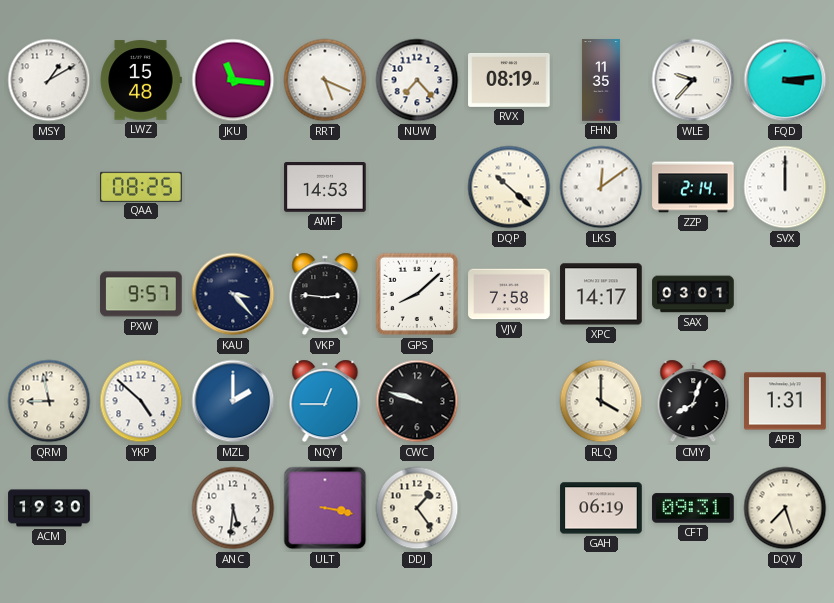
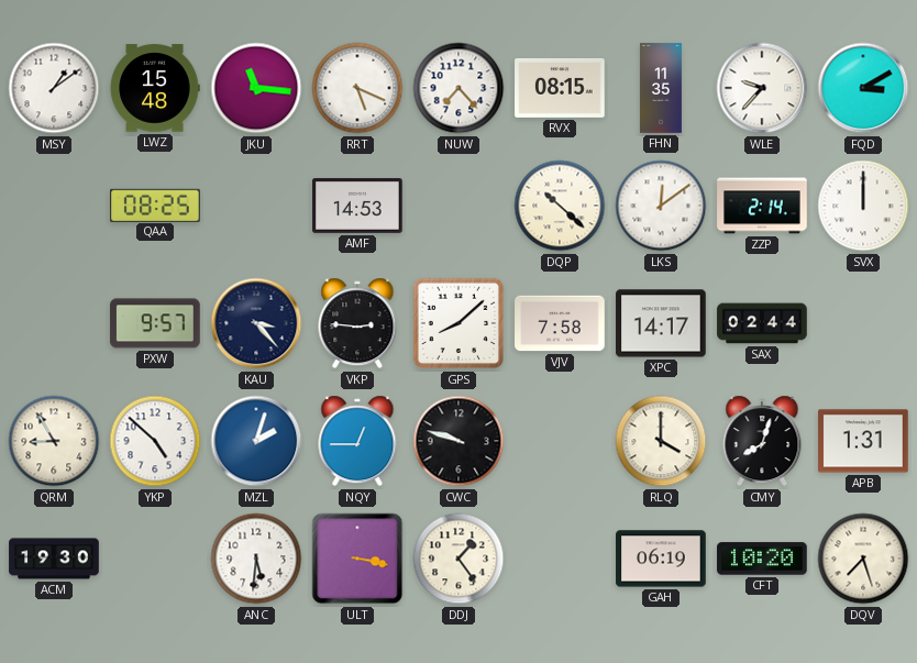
MSY: 1:10 -> 1:09
RVX: 08:19 -> 08:15
FQD: 3:14 -> 3:10
SAX: 03:01 -> 02:44
QRM: 8:58 -> 8:55
MZL: 2:00 -> 2:03
CFT: 09:31 -> 10:20
